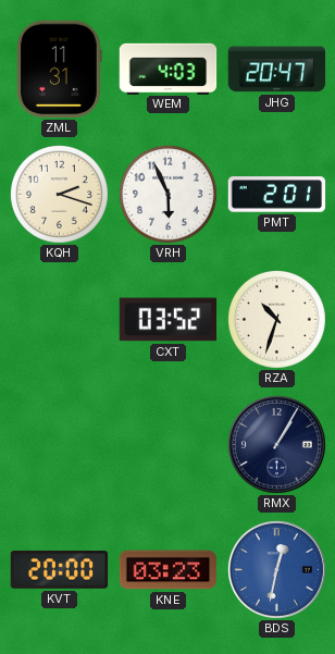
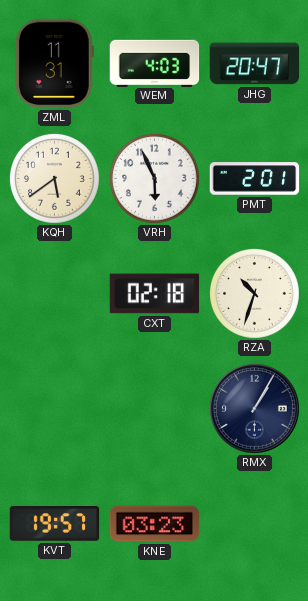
KQH: 2:18 -> 5:39
CXT: 03:52 -> 02:18
KVT: 20:00 -> 19:57
BDS: 12:32 -> none
